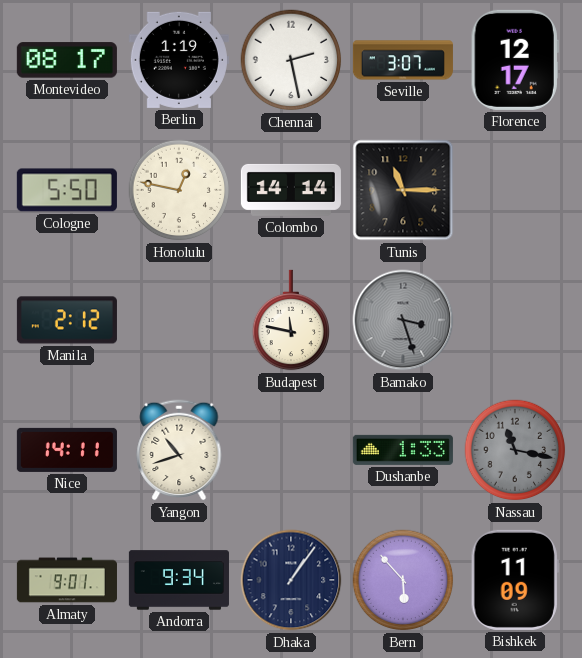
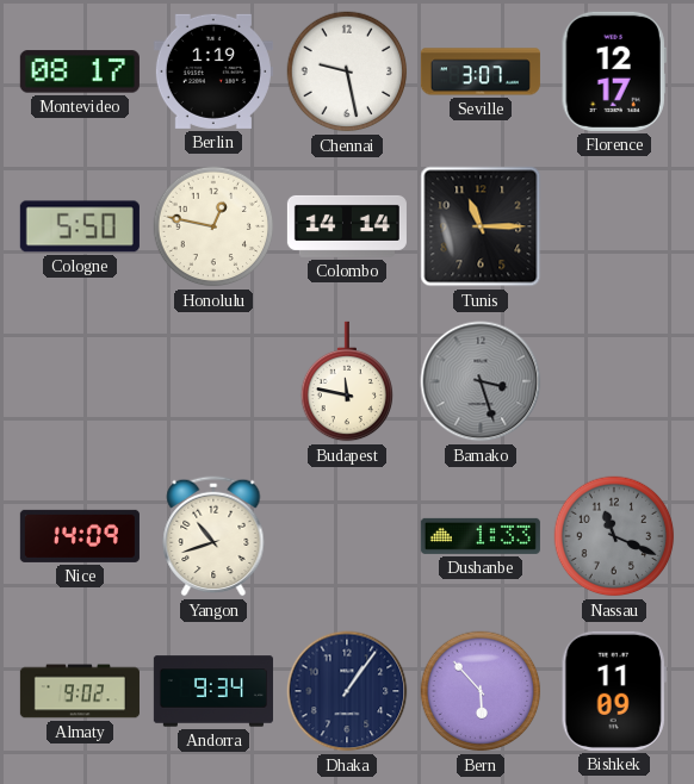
Chennai: 2:28 -> 9:28
Manila: 2:12 -> none
Nice: 14:11 -> 14:09
Nassau: 11:17 -> 11:19
Almaty: 9:01 -> 9:02
